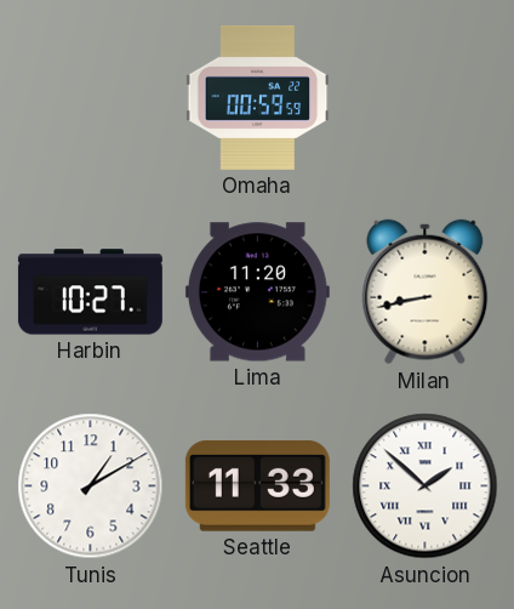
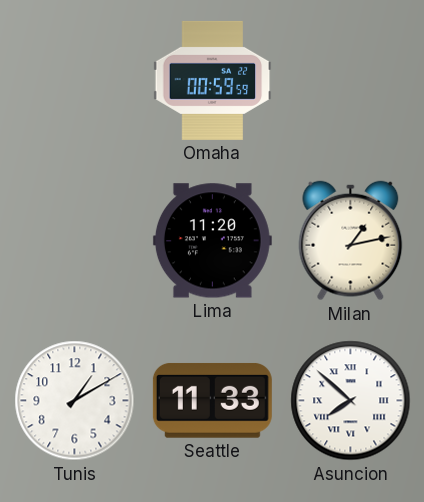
Harbin: 10:27 -> none
Milan: 8:43 -> 1:13
Asuncion: 1:52 -> 7:52
